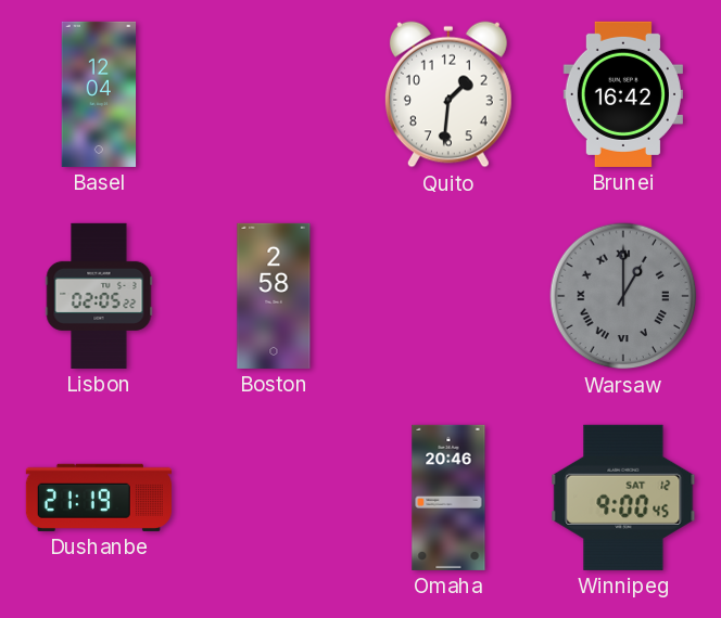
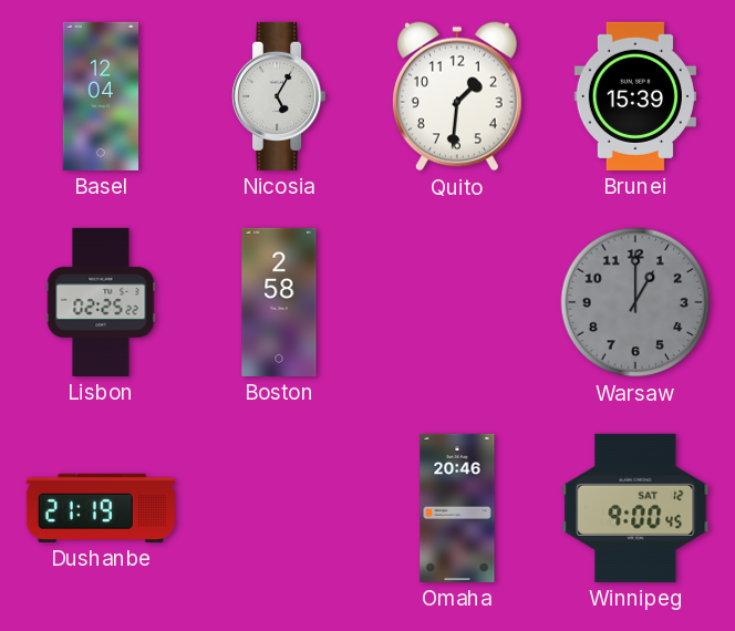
Nicosia: none -> 5:05
Brunei: 16:42 -> 15:39
Lisbon: 02:05 -> 02:25
Warsaw numerals: Roman -> Arabic
